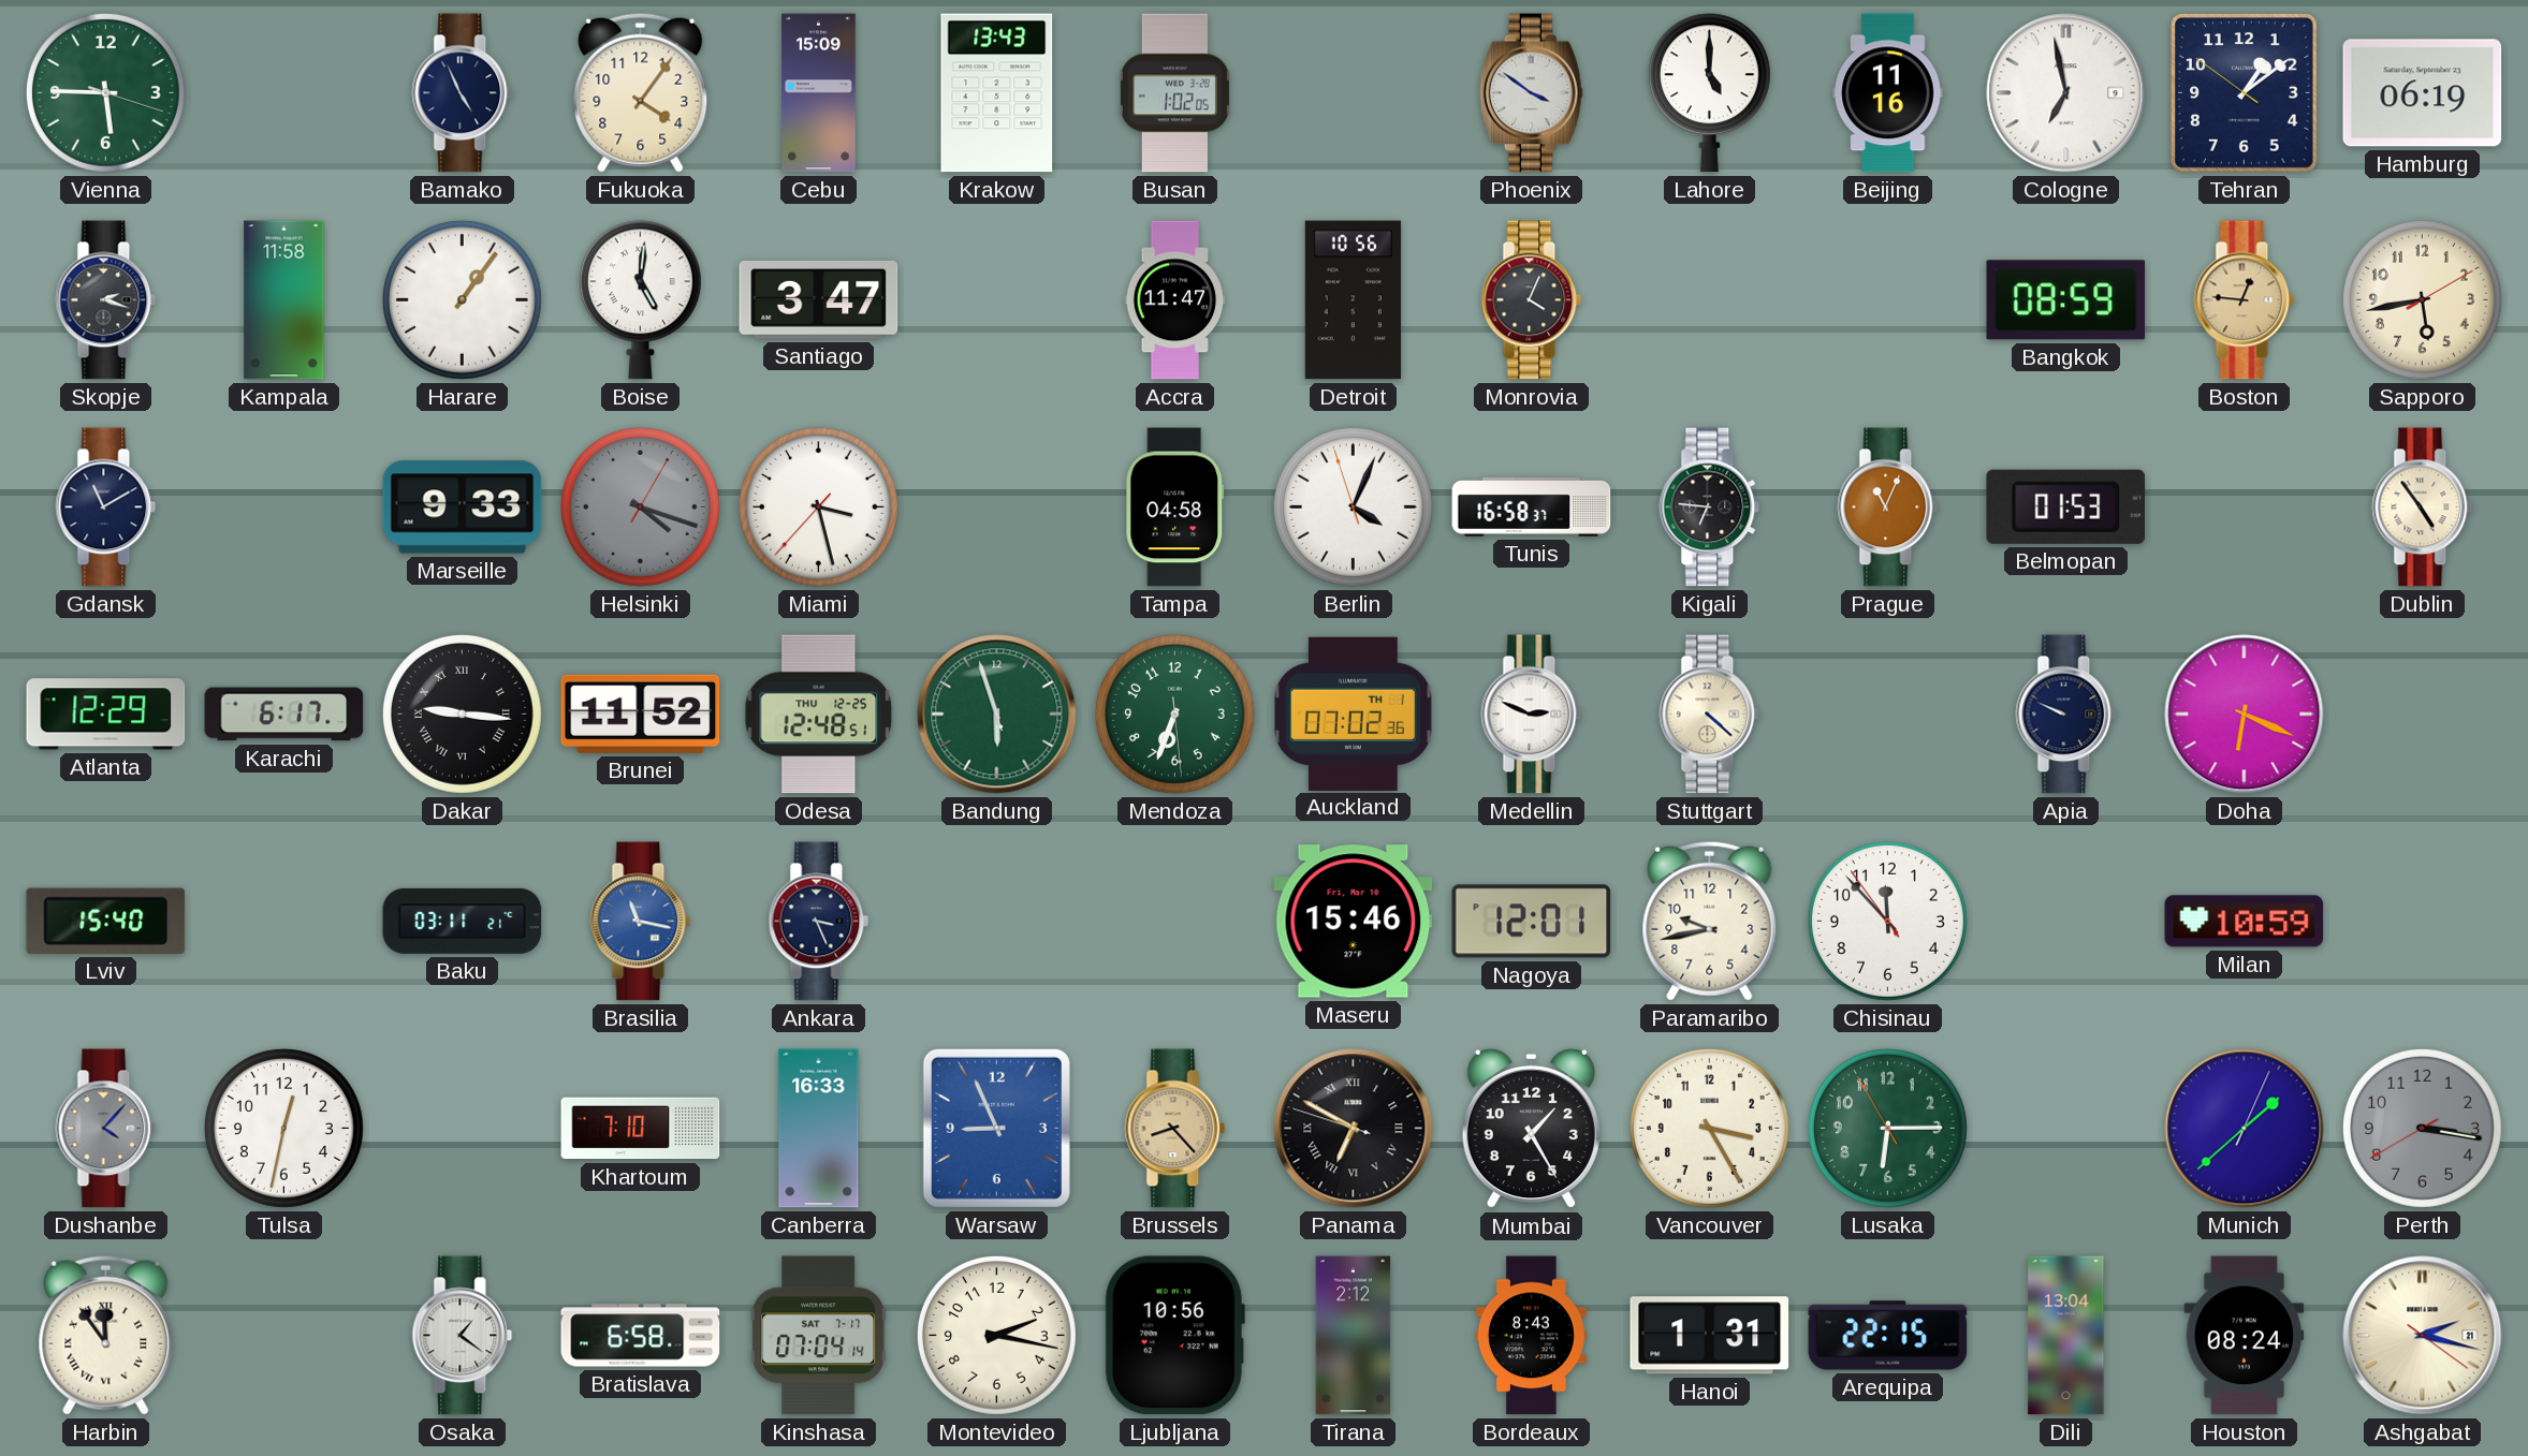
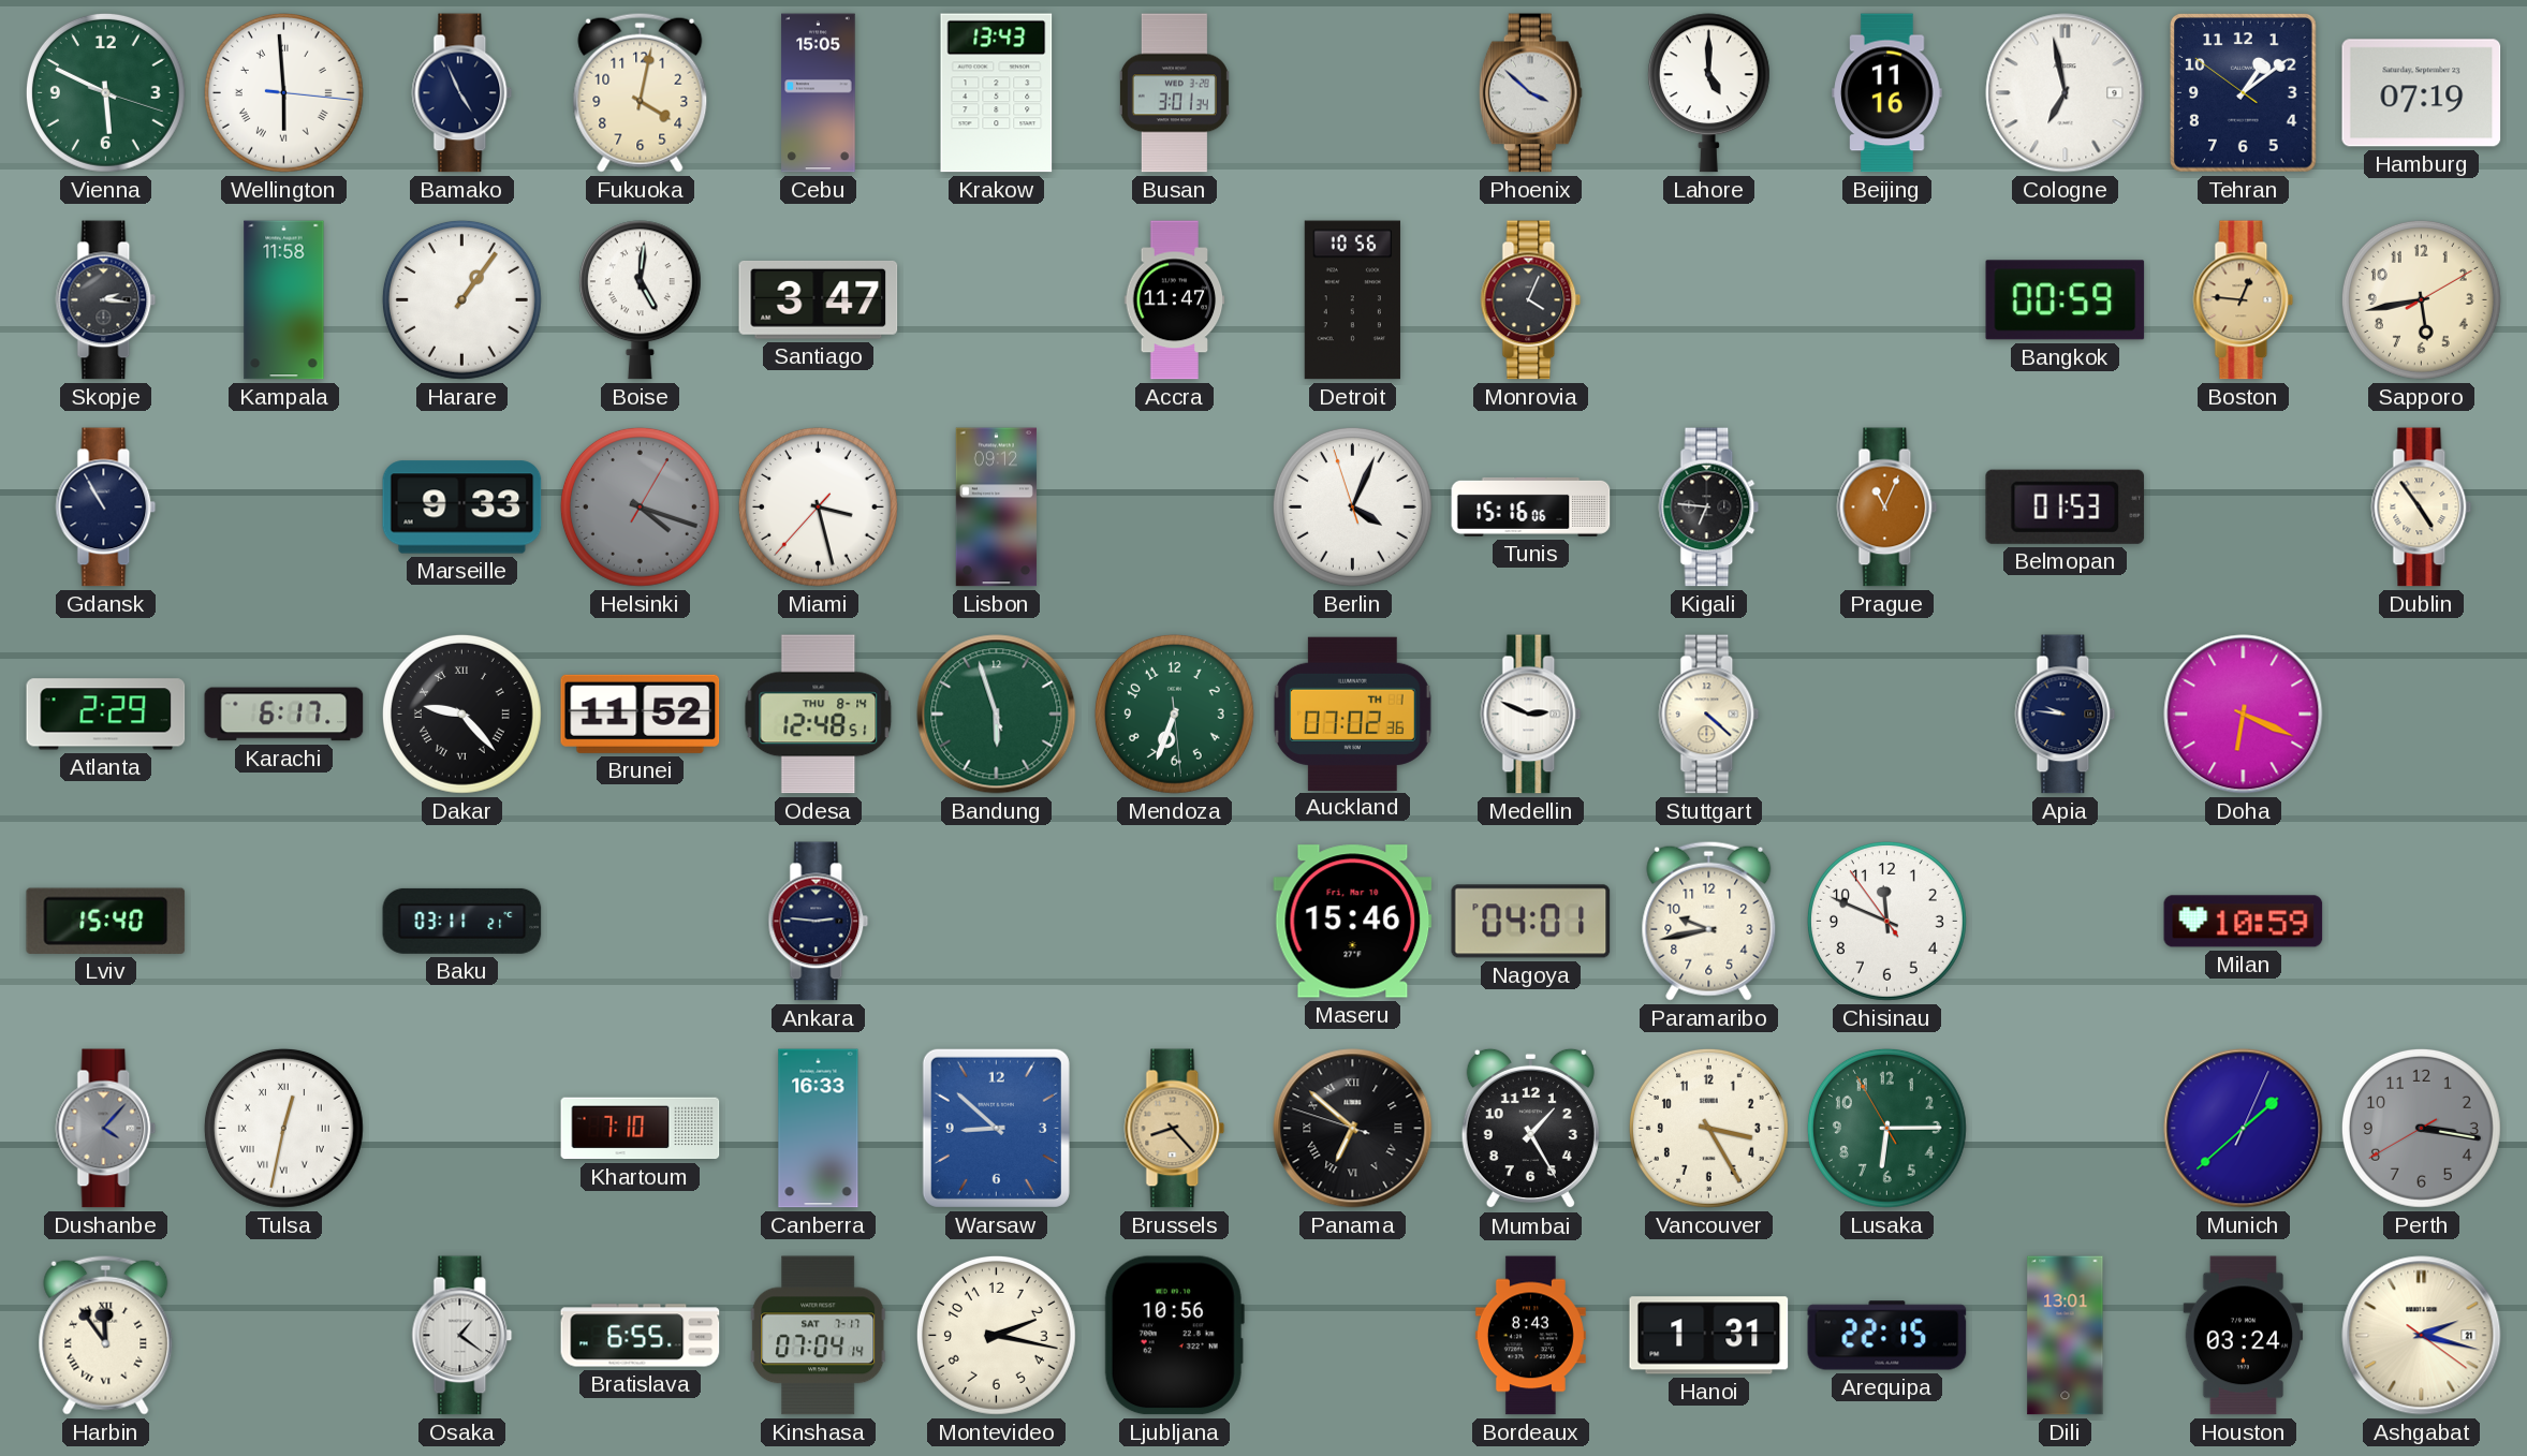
Vienna: 5:45 -> 5:49
Wellington: none -> 5:59
Fukuoka: 4:06 -> 4:02
Cebu: 15:09 -> 15:05
Busan: 1:02 -> 3:01
Phoenix: 3:51 -> 3:52
Hamburg: 06:19 -> 07:19
Skopje: 2:18 -> 2:16
Bangkok: 08:59 -> 00:59
Gdansk: 11:10 -> 10:55
Lisbon: none -> 09:12
Tampa: 04:58 -> none
Tunis: 16:58 -> 15:16
Atlanta: 12:29 -> 2:29
Dakar: 9:16 -> 9:23
Odesa date: THU 12-25 -> THU 8-14
Apia: 9:49 -> 9:46
Brasilia: 11:17 -> none
Ankara: 3:26 -> 2:46
Nagoya: 12:01 -> 04:01
Chisinau: 11:52 -> 11:48
Tulsa numerals: Arabic -> Roman
Warsaw: 8:56 -> 8:52
Panama: 6:49 -> 6:51
Bratislava: 6:58 -> 6:55
Tirana: 2:12 -> none
Dili: 13:04 -> 13:01
Houston: 08:24 -> 03:24
